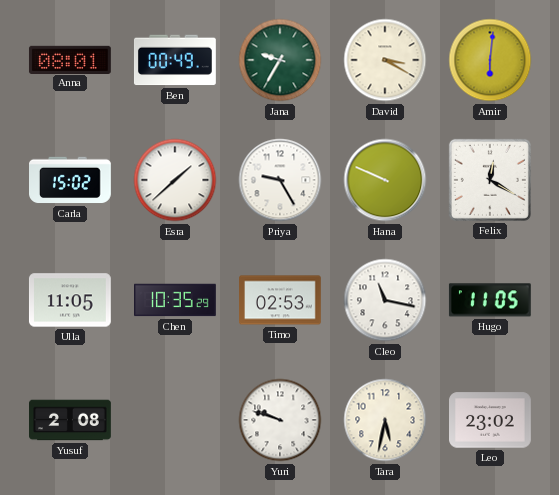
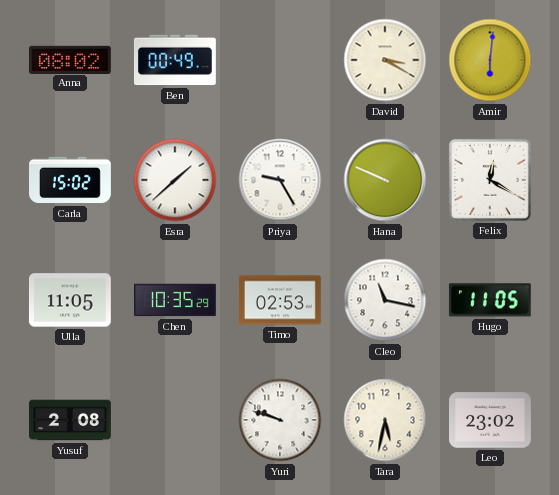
Anna: 08:01 -> 08:02
Jana: 9:35 -> none
